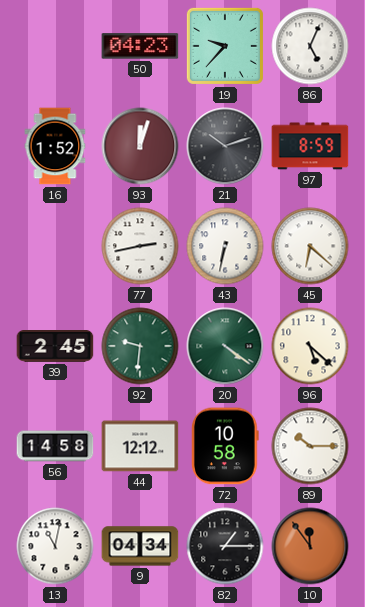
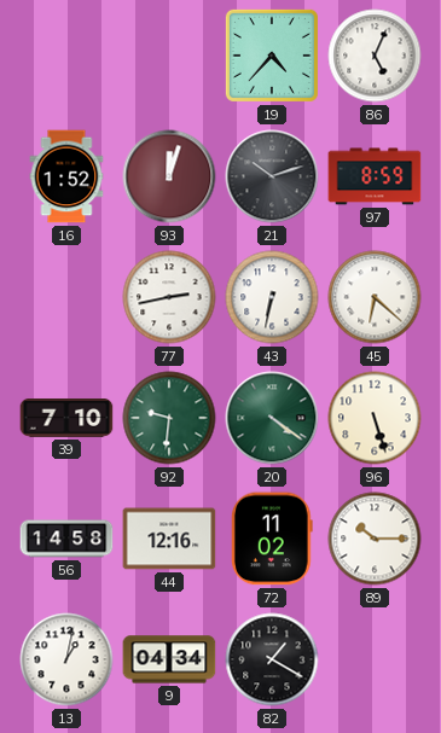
50: 04:23 -> none
19: 9:37 -> 4:37
39: 2:45 -> 7:10
96: 5:22 -> 5:27
44: 12:12 -> 12:16
72: 10:58 -> 11:02
13: 11:02 -> 1:02
82: 1:15 -> 1:20
10: 11:54 -> none
